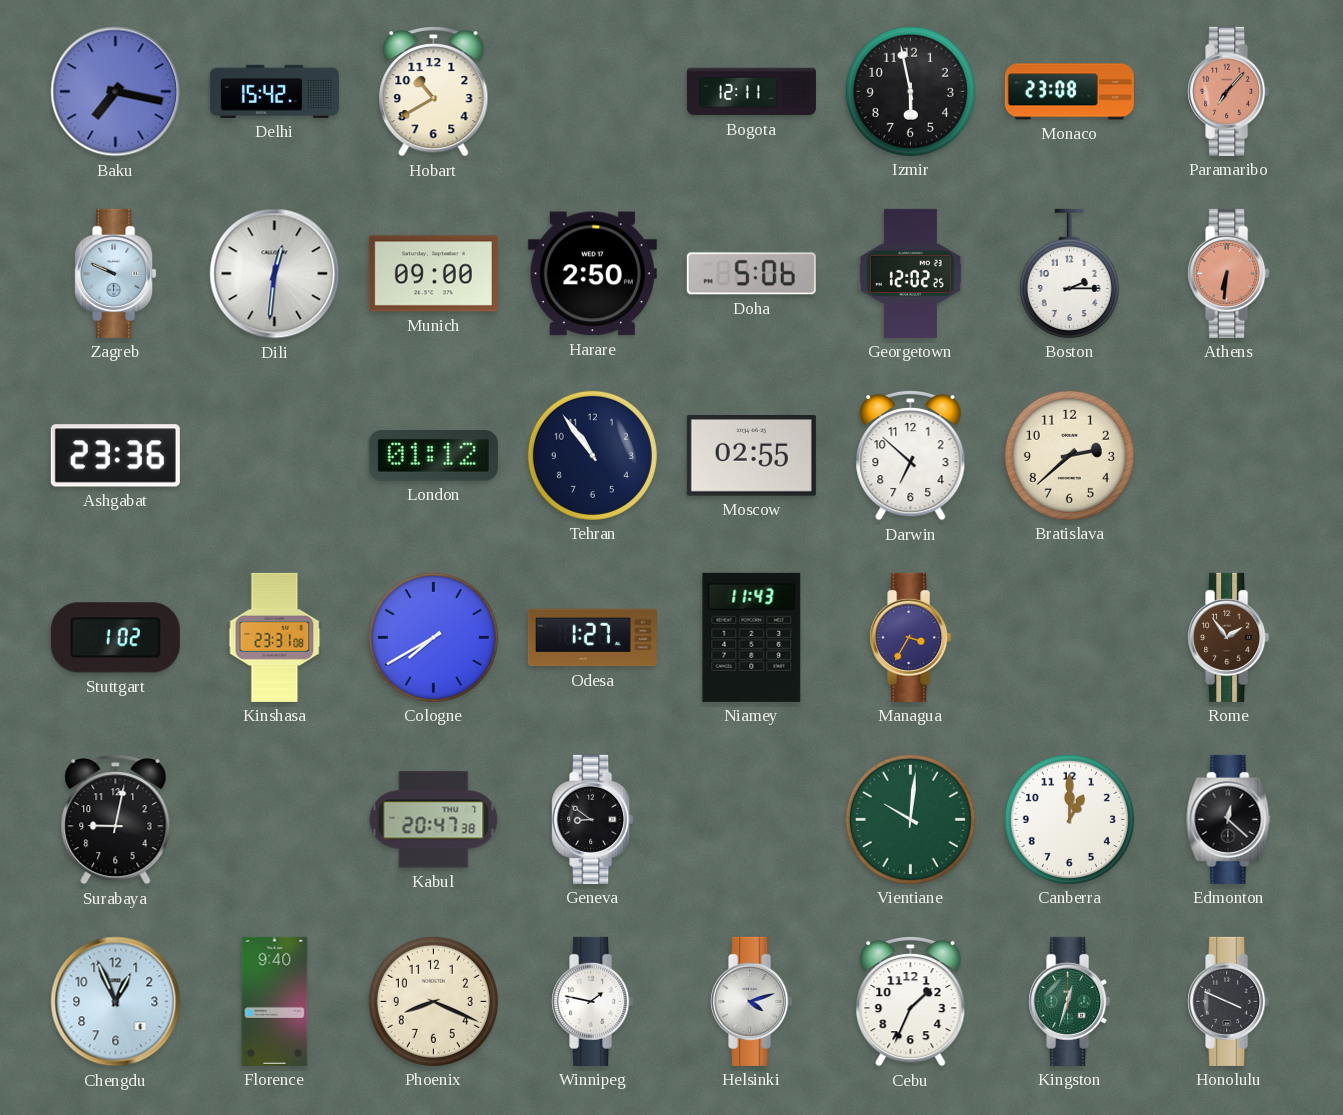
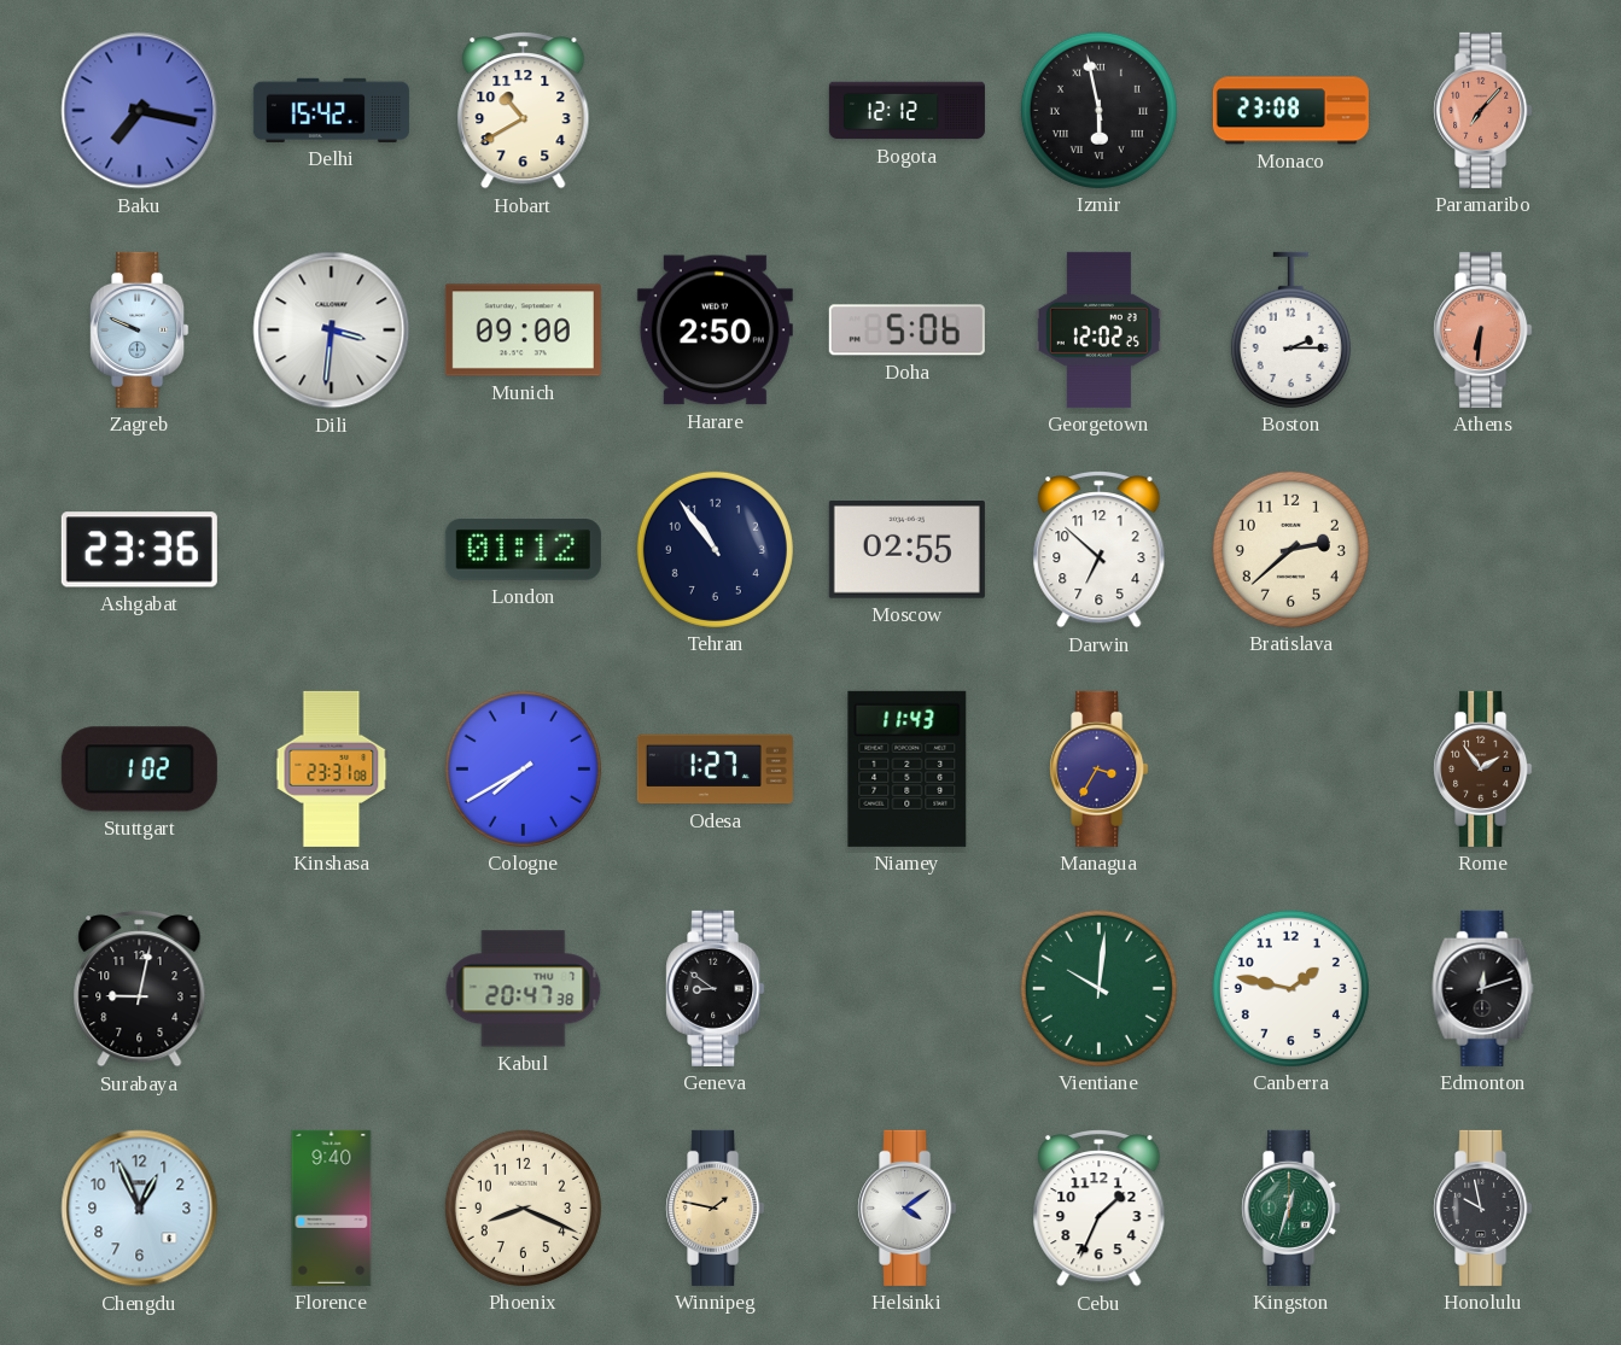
Bogota: 12:11 -> 12:12
Izmir numerals: Arabic -> Roman
Dili: 12:31 -> 3:31
Canberra: 1:00 -> 1:47
Edmonton: 12:22 -> 12:12
Winnipeg dial: white -> champagne
Helsinki: 4:12 -> 4:09
Honolulu: 3:49 -> 9:58
